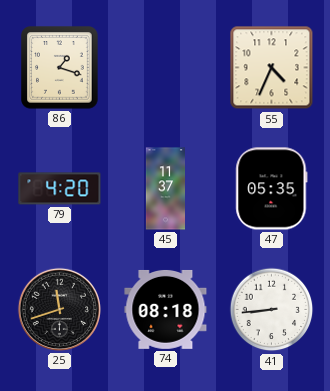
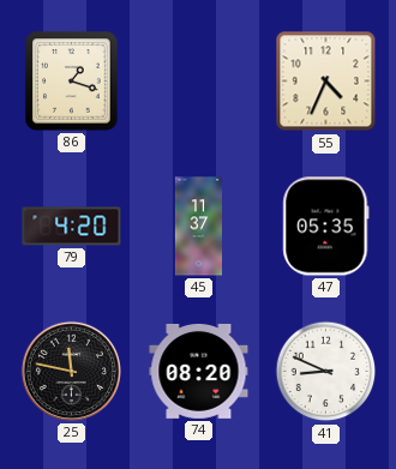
25: 11:42 -> 11:47
74: 08:18 -> 08:20
41: 8:44 -> 8:49
